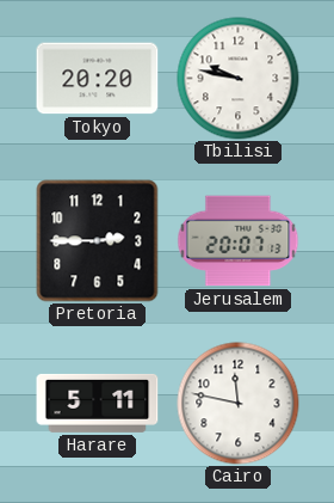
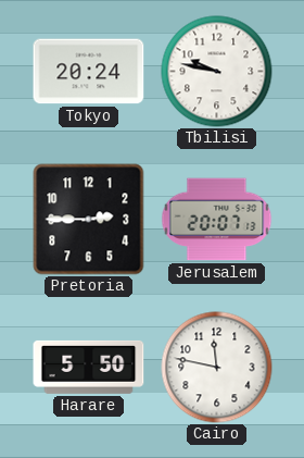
Tokyo: 20:20 -> 20:24
Harare: 5:11 -> 5:50
